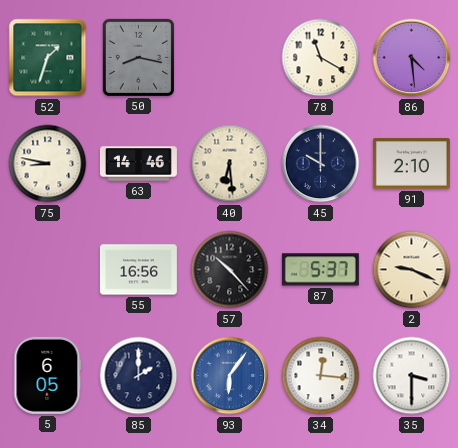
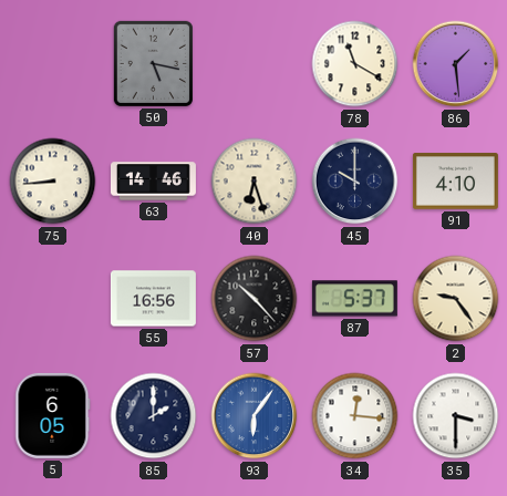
52: 1:33 -> none
50: 8:17 -> 5:17
86: 4:29 -> 1:29
75: 8:47 -> 8:44
40: 6:29 -> 6:27
91: 2:10 -> 4:10
2: 9:19 -> 9:24
